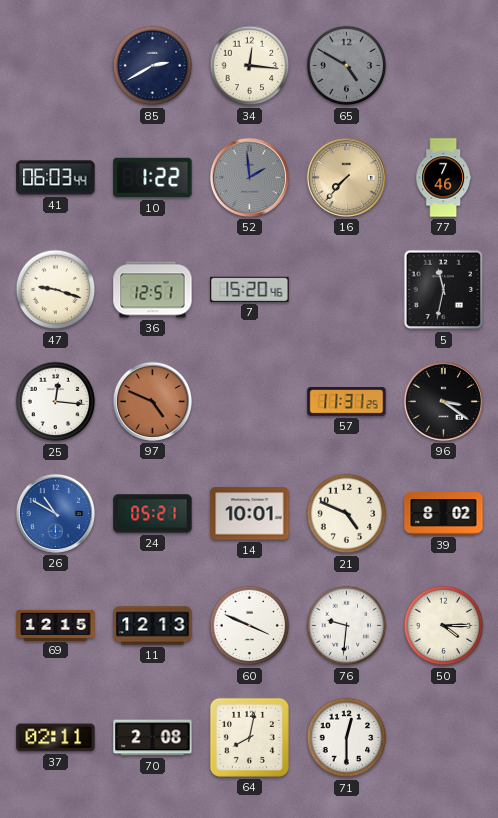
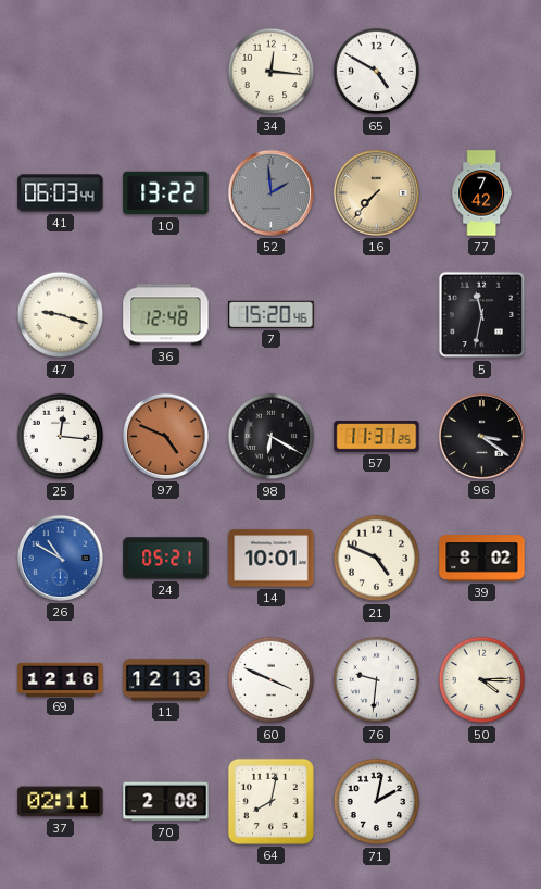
85: 2:40 -> none
65 dial: grey -> white
10: 1:22 -> 13:22
77: 7:46 -> 7:42
36: 12:51 -> 12:48
98: none -> 6:20
69: 12:15 -> 12:16
71: 12:30 -> 2:02
